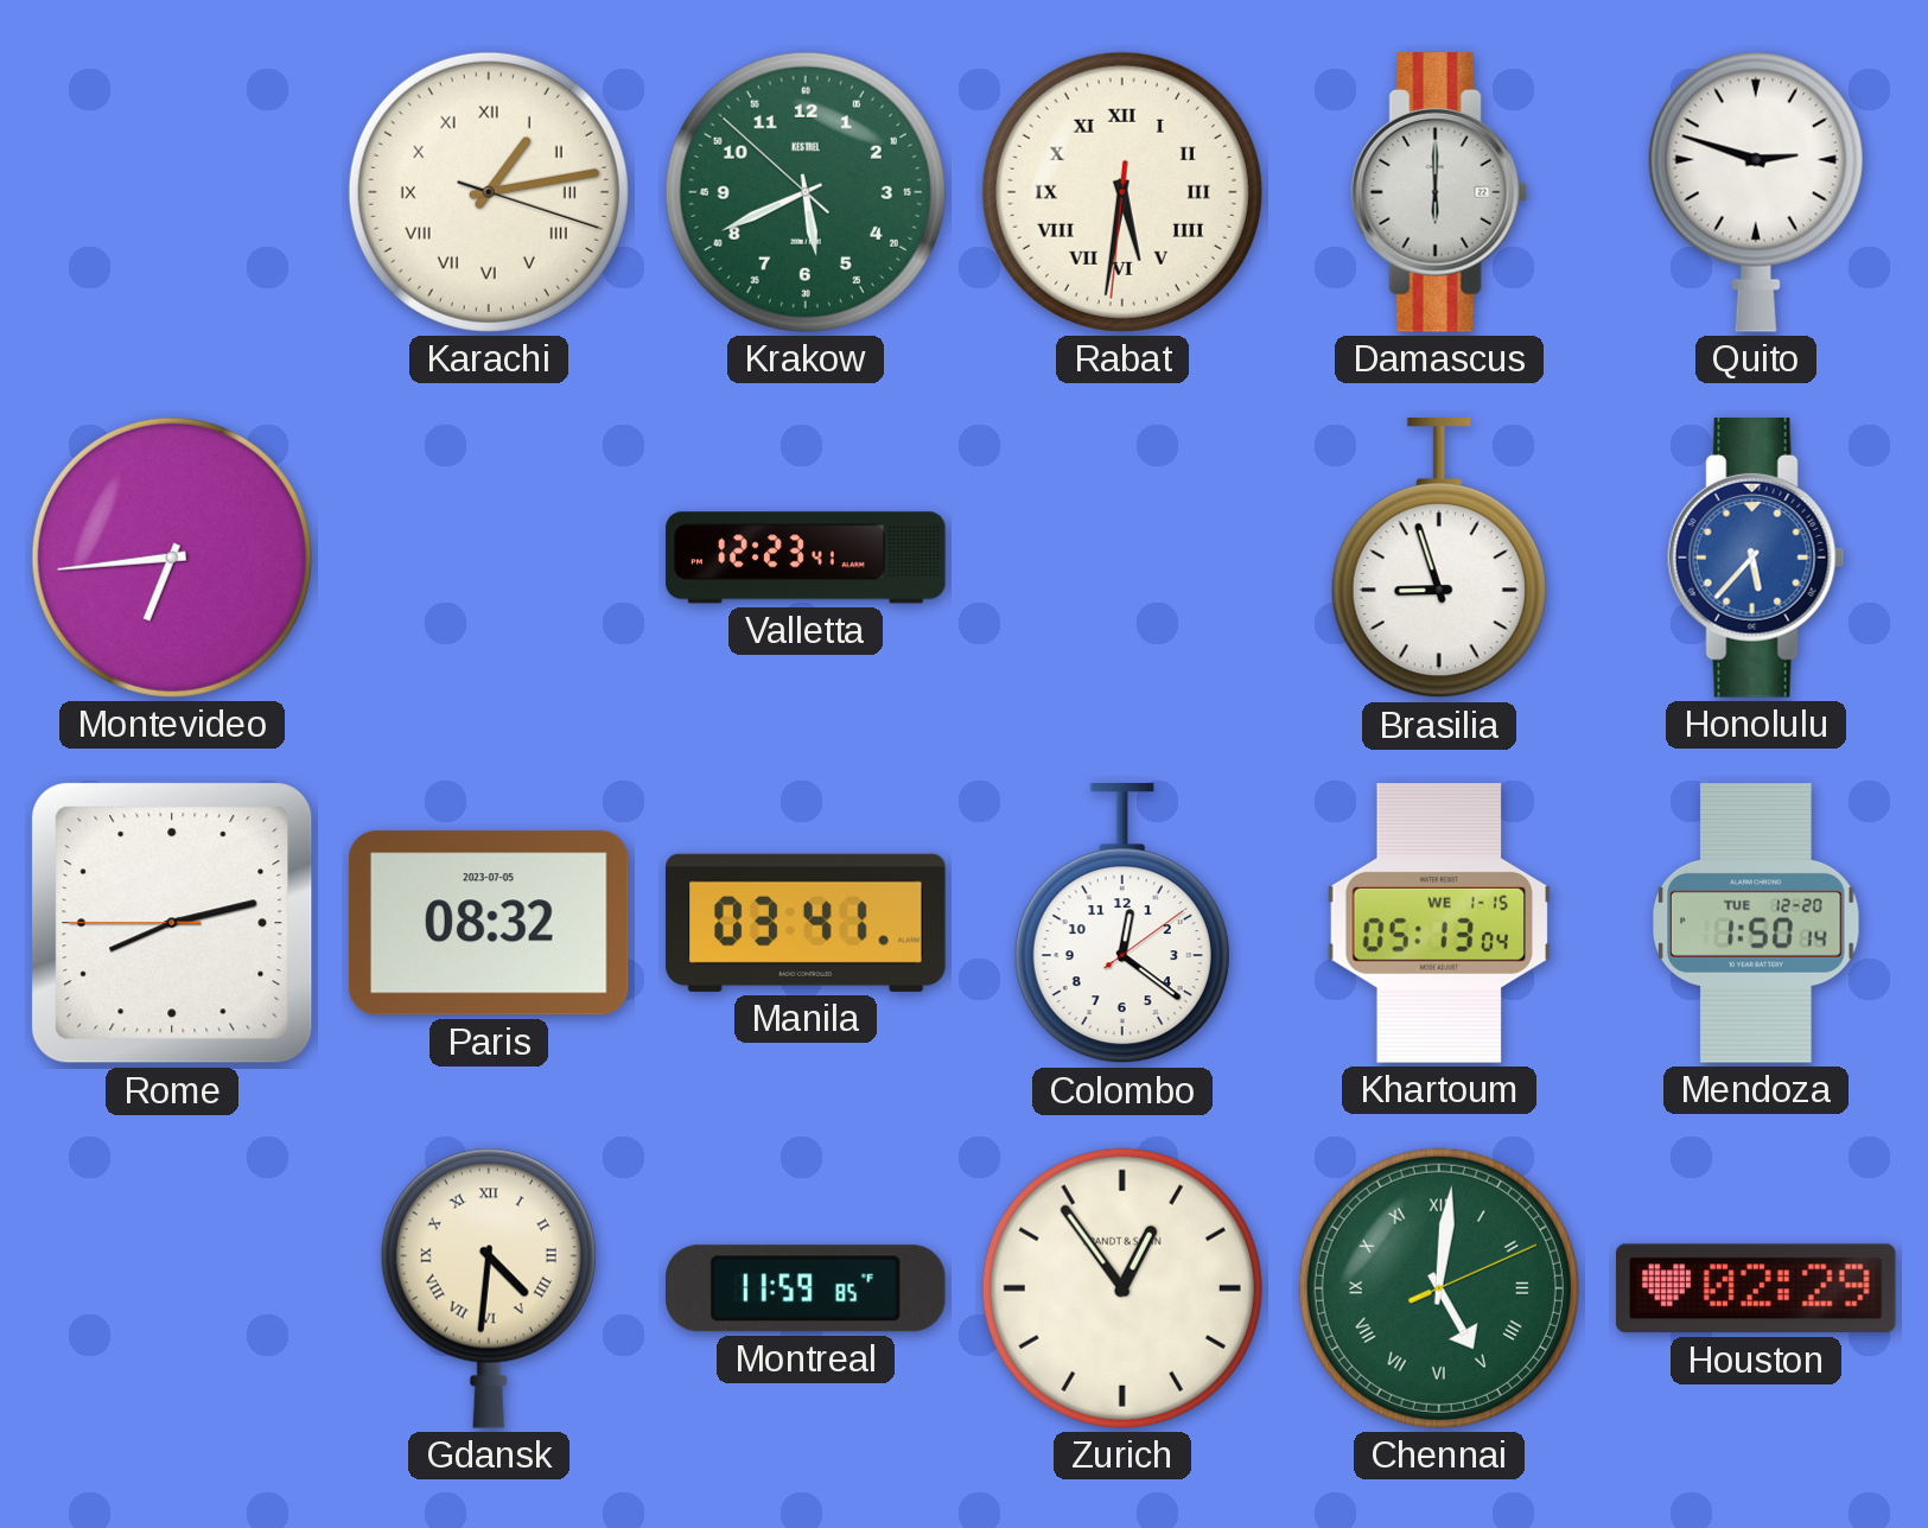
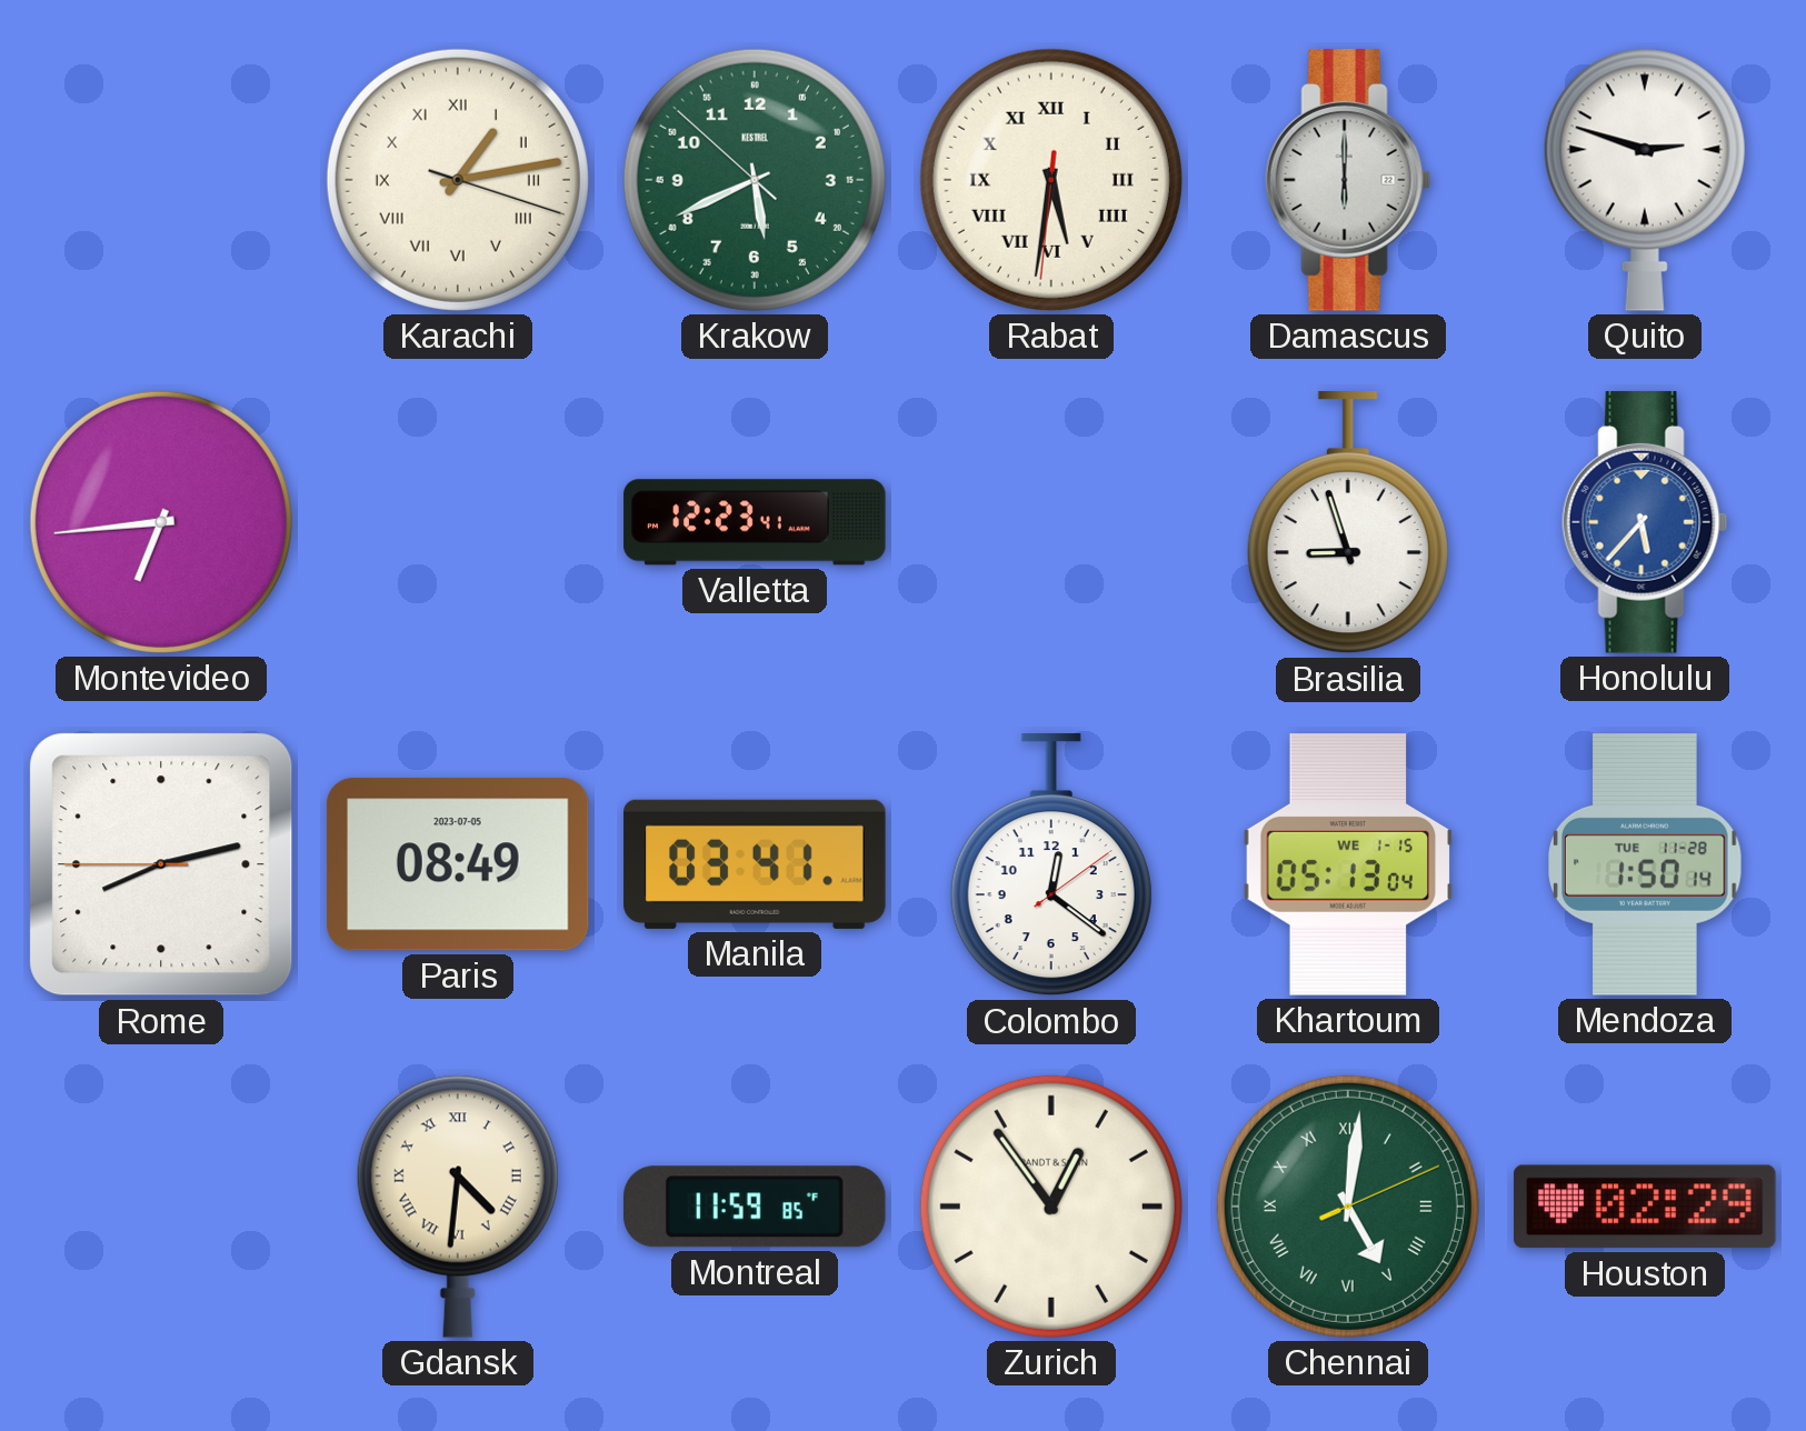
Paris: 08:32 -> 08:49
Mendoza date: TUE 12-20 -> TUE 11-28
